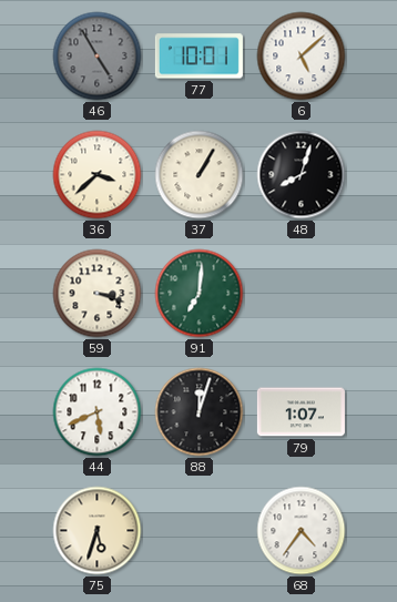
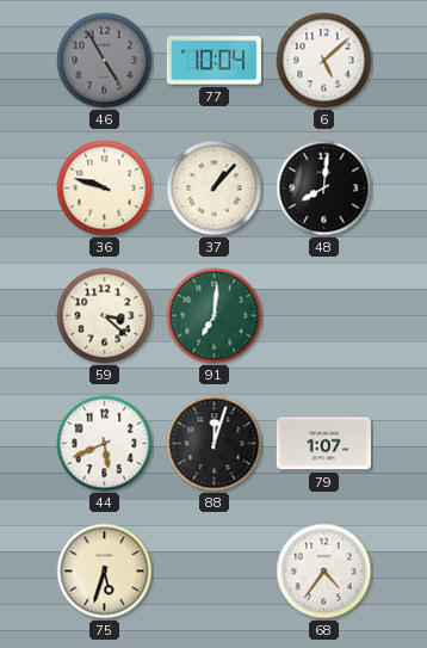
77: 10:01 -> 10:04
36: 3:38 -> 9:48
37: 1:05 -> 1:07
48: 8:03 -> 8:01
59: 3:18 -> 3:22
